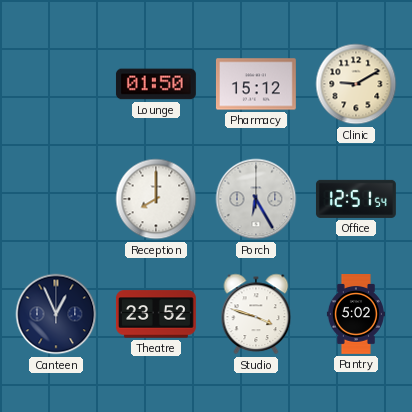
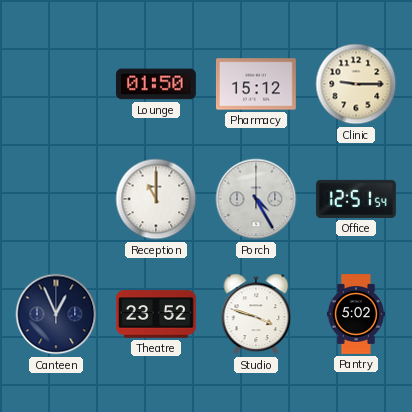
Clinic: 9:10 -> 9:15
Reception: 8:00 -> 11:00
Porch: 6:25 -> 4:25
